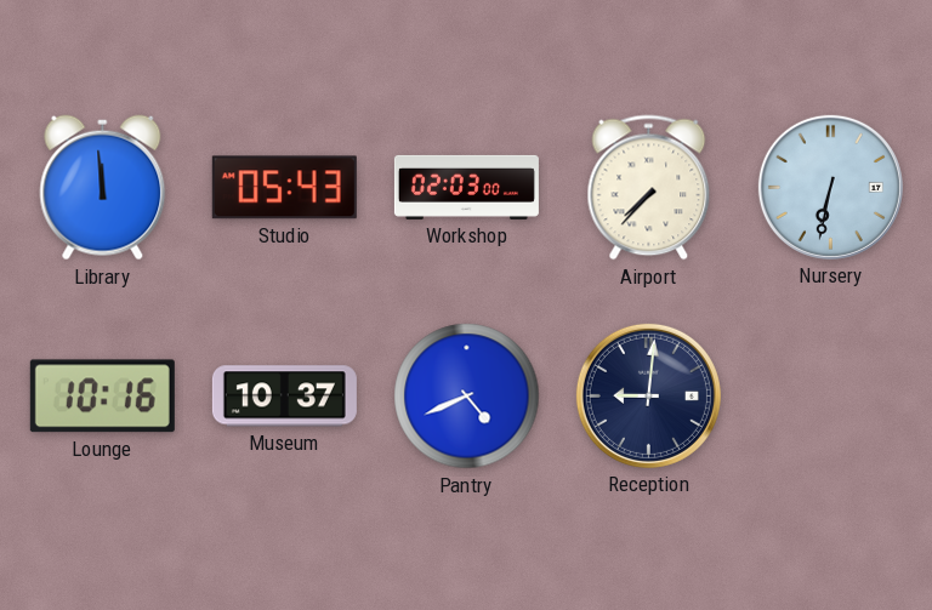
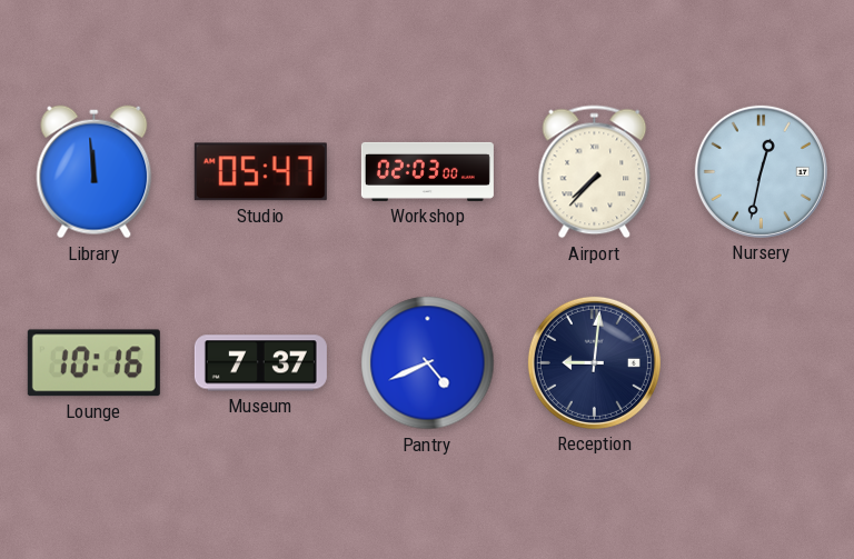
Studio: 05:43 -> 05:47
Nursery: 6:32 -> 12:32
Museum: 10:37 -> 7:37
